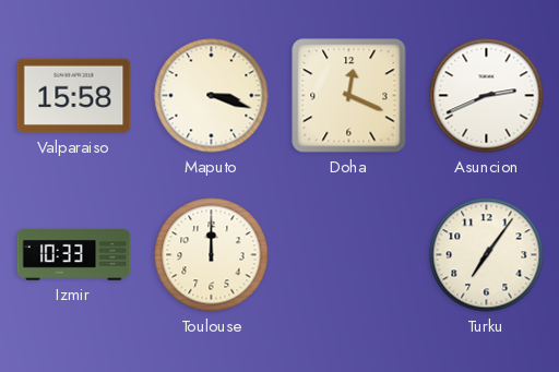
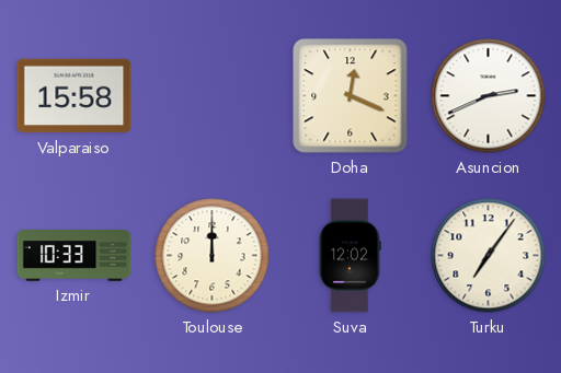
Maputo: 3:18 -> none
Suva: none -> 12:02
